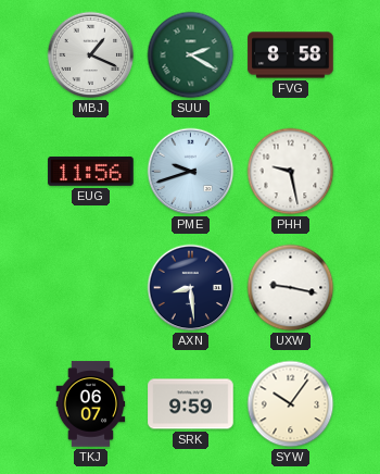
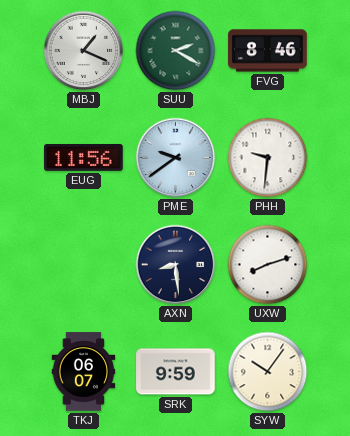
FVG: 8:58 -> 8:46
PME: 9:42 -> 9:39
PHH: 9:28 -> 9:31
UXW: 9:17 -> 8:12
